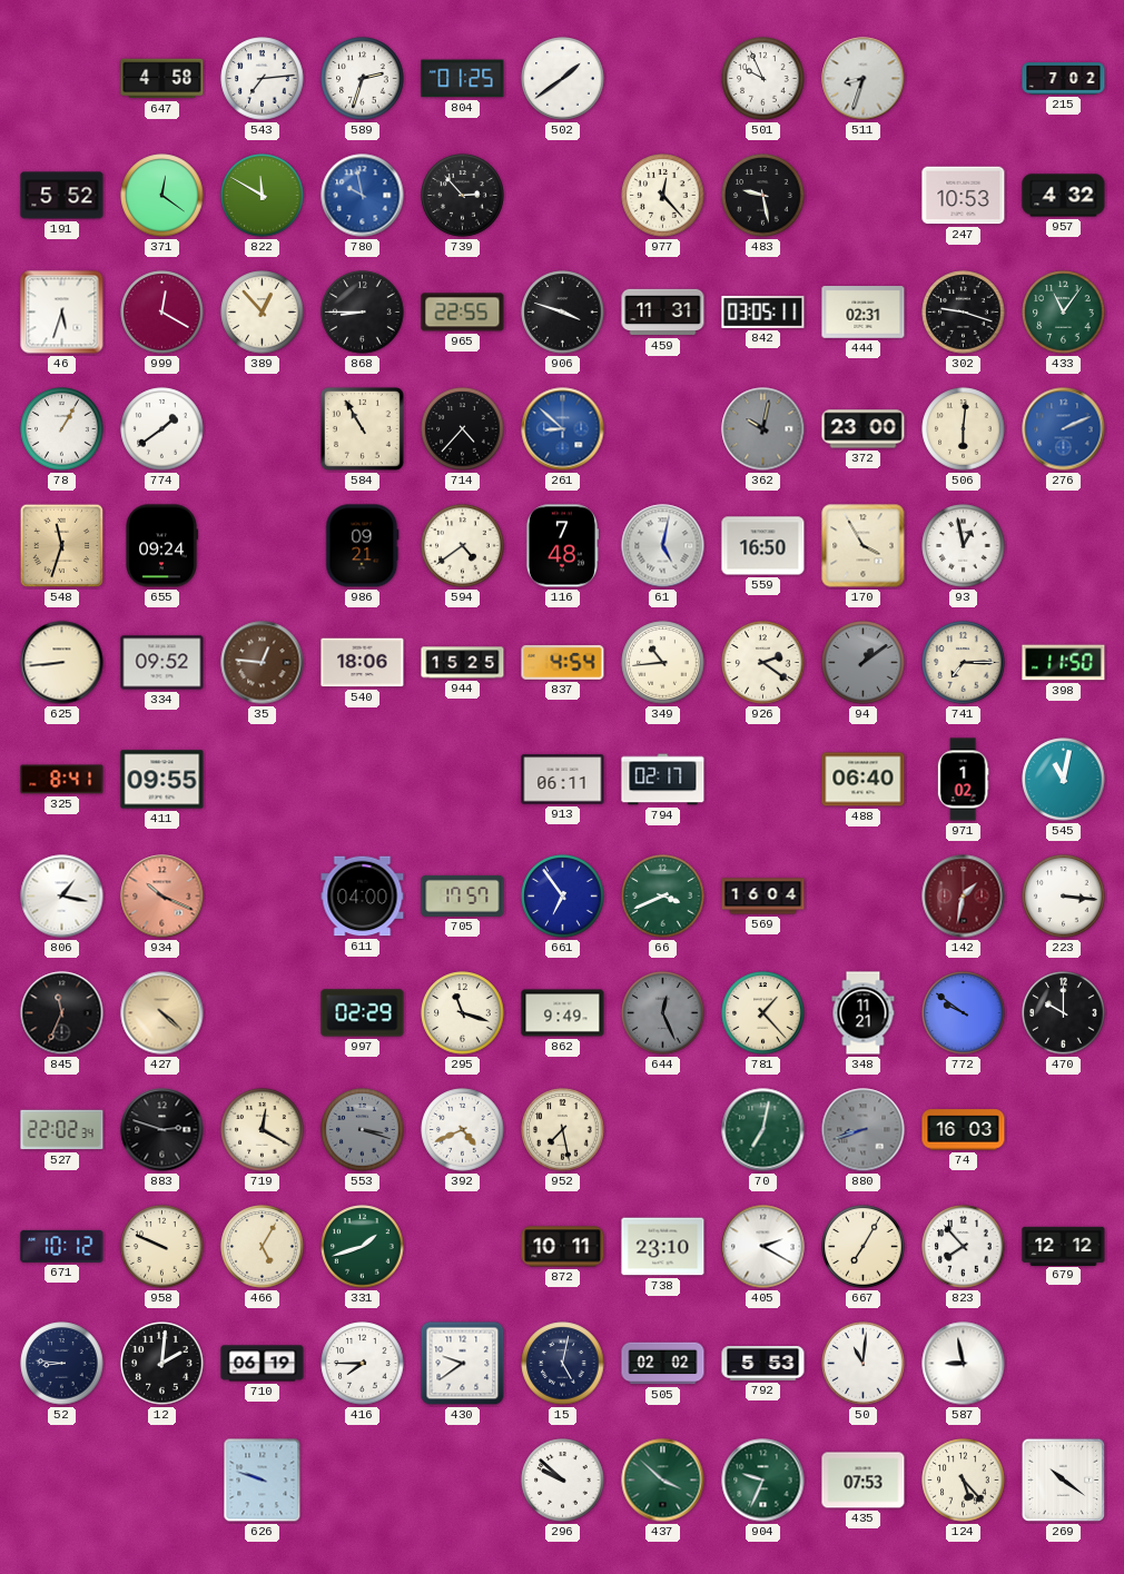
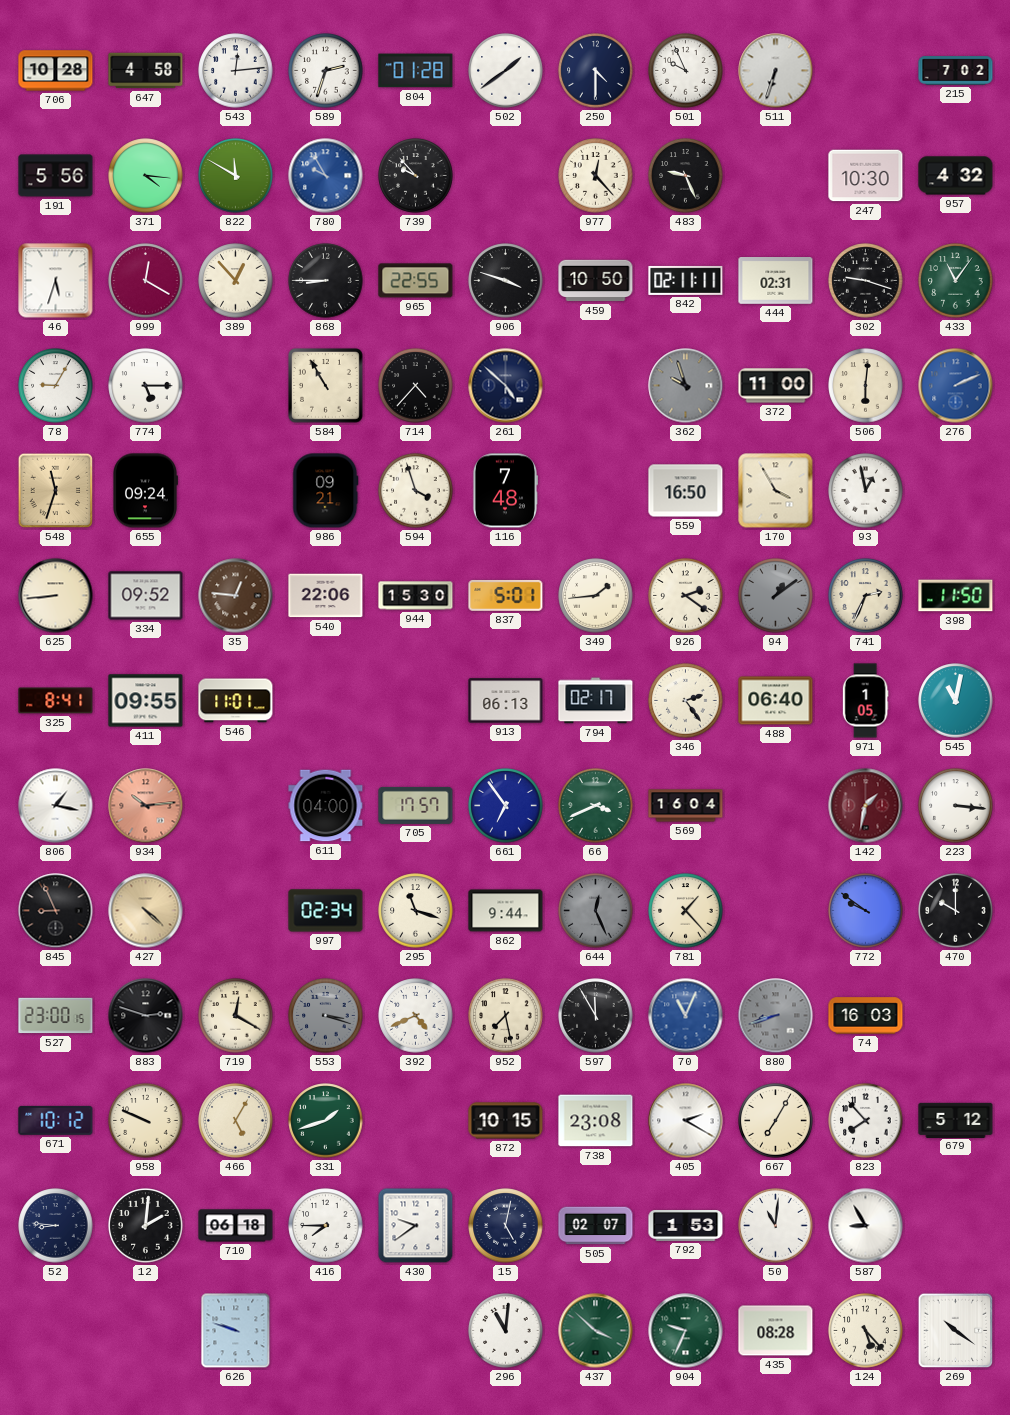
706: none -> 10:28
543: 7:14 -> 12:14
804: 01:25 -> 01:28
250: none -> 4:30
511: 8:33 -> 6:33
191: 5:52 -> 5:56
371: 12:21 -> 4:16
780: 9:58 -> 9:55
739: 2:53 -> 9:53
483: 9:28 -> 9:26
247: 10:53 -> 10:30
459: 11:31 -> 10:50
842: 03:05 -> 02:11
78: 1:05 -> 9:05
774: 1:39 -> 5:15
261: 8:52 -> 4:52
261 dial: blue -> navy
362: 10:02 -> 9:57
372: 23:00 -> 11:00
594: 4:39 -> 3:57
61: 5:02 -> none
540: 18:06 -> 22:06
944: 15:25 -> 15:30
837: 4:54 -> 5:01
349: 10:44 -> 1:44
741: 7:15 -> 2:34
546: none -> 11:01
913: 06:11 -> 06:13
346: none -> 2:24
971: 1:02 -> 1:05
934: 10:19 -> 10:14
845: 11:34 -> 8:56
997: 02:29 -> 02:34
862: 9:49 -> 9:44
348: 11:21 -> none
527: 22:02 -> 23:00
597: none -> 11:55
70: 7:02 -> 11:04
70 dial: green -> blue
872: 10:11 -> 10:15
738: 23:10 -> 23:08
679: 12:12 -> 5:12
710: 06:19 -> 06:18
505: 02:02 -> 02:07
792: 5:53 -> 1:53
587: 8:58 -> 8:55
296: 9:52 -> 11:01
435: 07:53 -> 08:28
